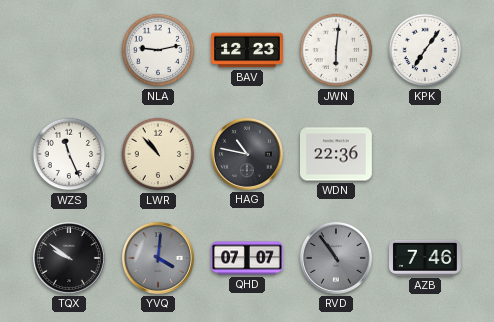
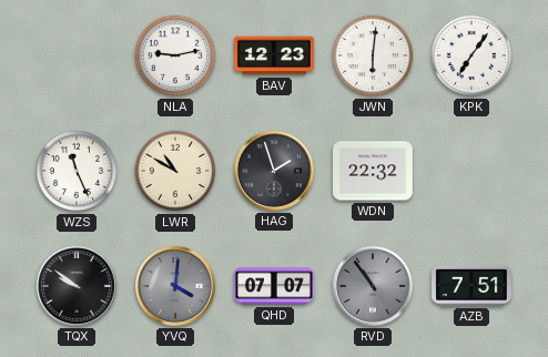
LWR: 10:53 -> 10:50
HAG: 10:47 -> 1:57
WDN: 22:36 -> 22:32
AZB: 7:46 -> 7:51
